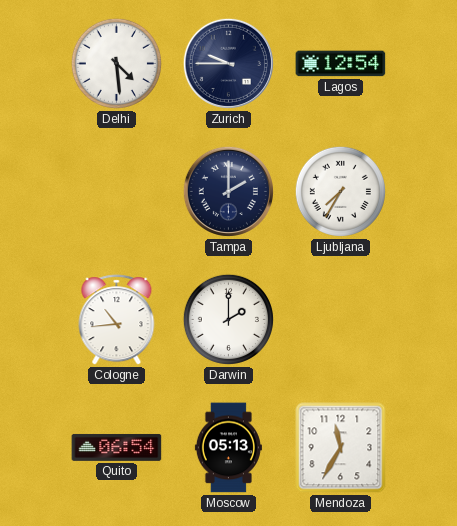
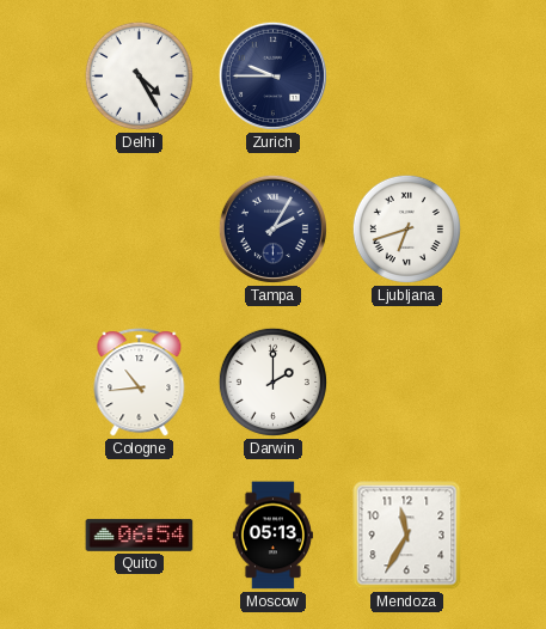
Delhi: 4:29 -> 4:25
Lagos: 12:54 -> none
Tampa: 2:00 -> 2:05
Ljubljana: 7:35 -> 6:42
